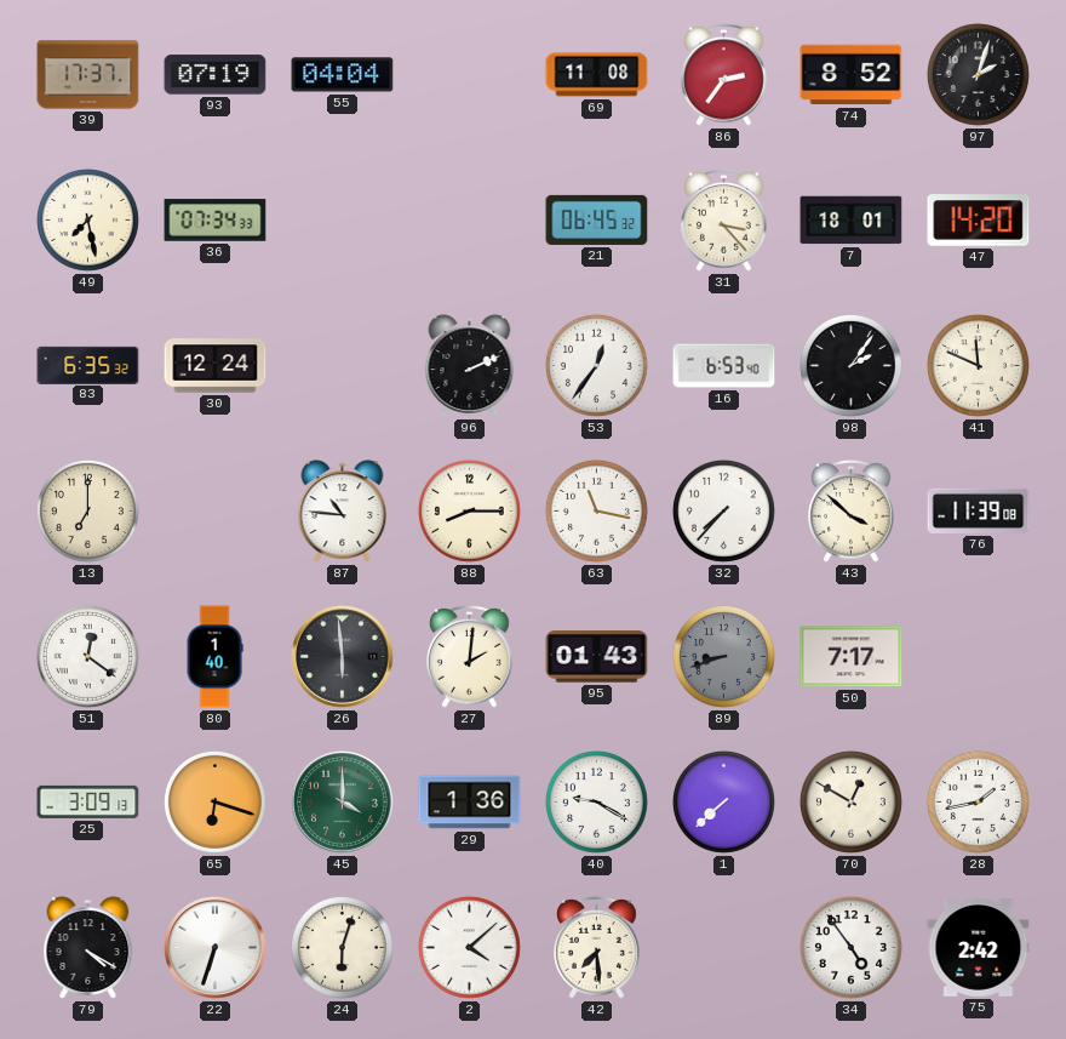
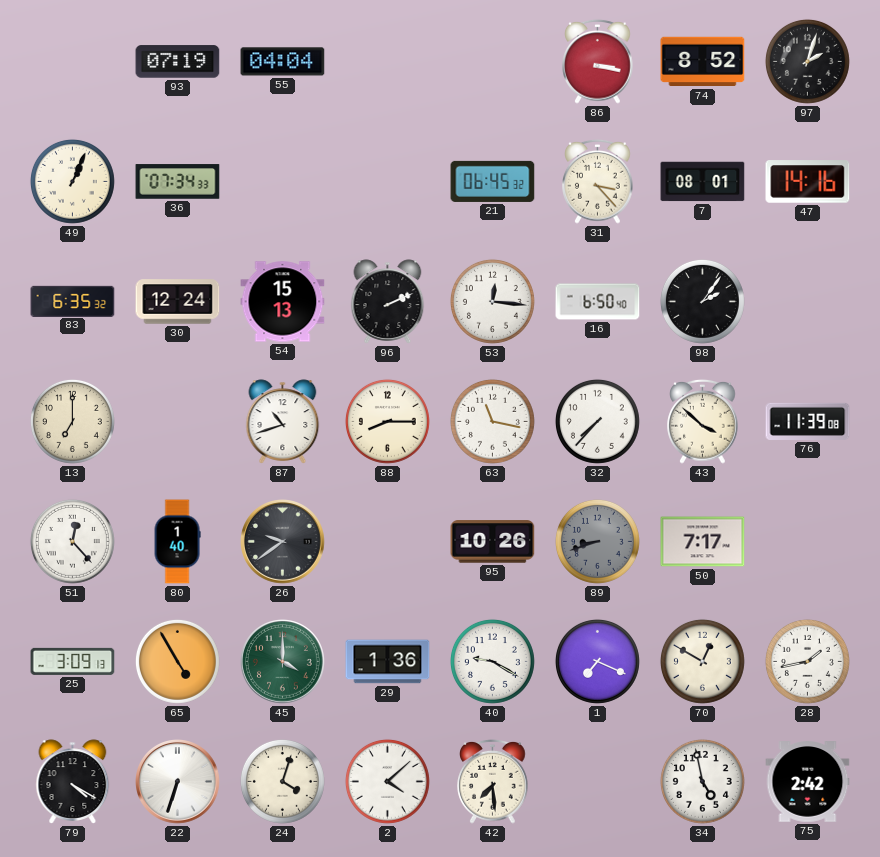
39: 17:37 -> none
69: 11:08 -> none
86: 2:36 -> 3:17
49: 7:28 -> 1:04
7: 18:01 -> 08:01
47: 14:20 -> 14:16
54: none -> 15:13
53: 12:36 -> 12:16
16: 6:53 -> 6:50
41: 11:49 -> none
87: 10:46 -> 10:42
51: 12:21 -> 12:23
26: 5:59 -> 9:39
27: 2:01 -> none
95: 01:43 -> 10:26
65: 6:18 -> 4:55
1: 7:38 -> 7:19
24: 6:03 -> 4:03
34: 4:54 -> 4:58
